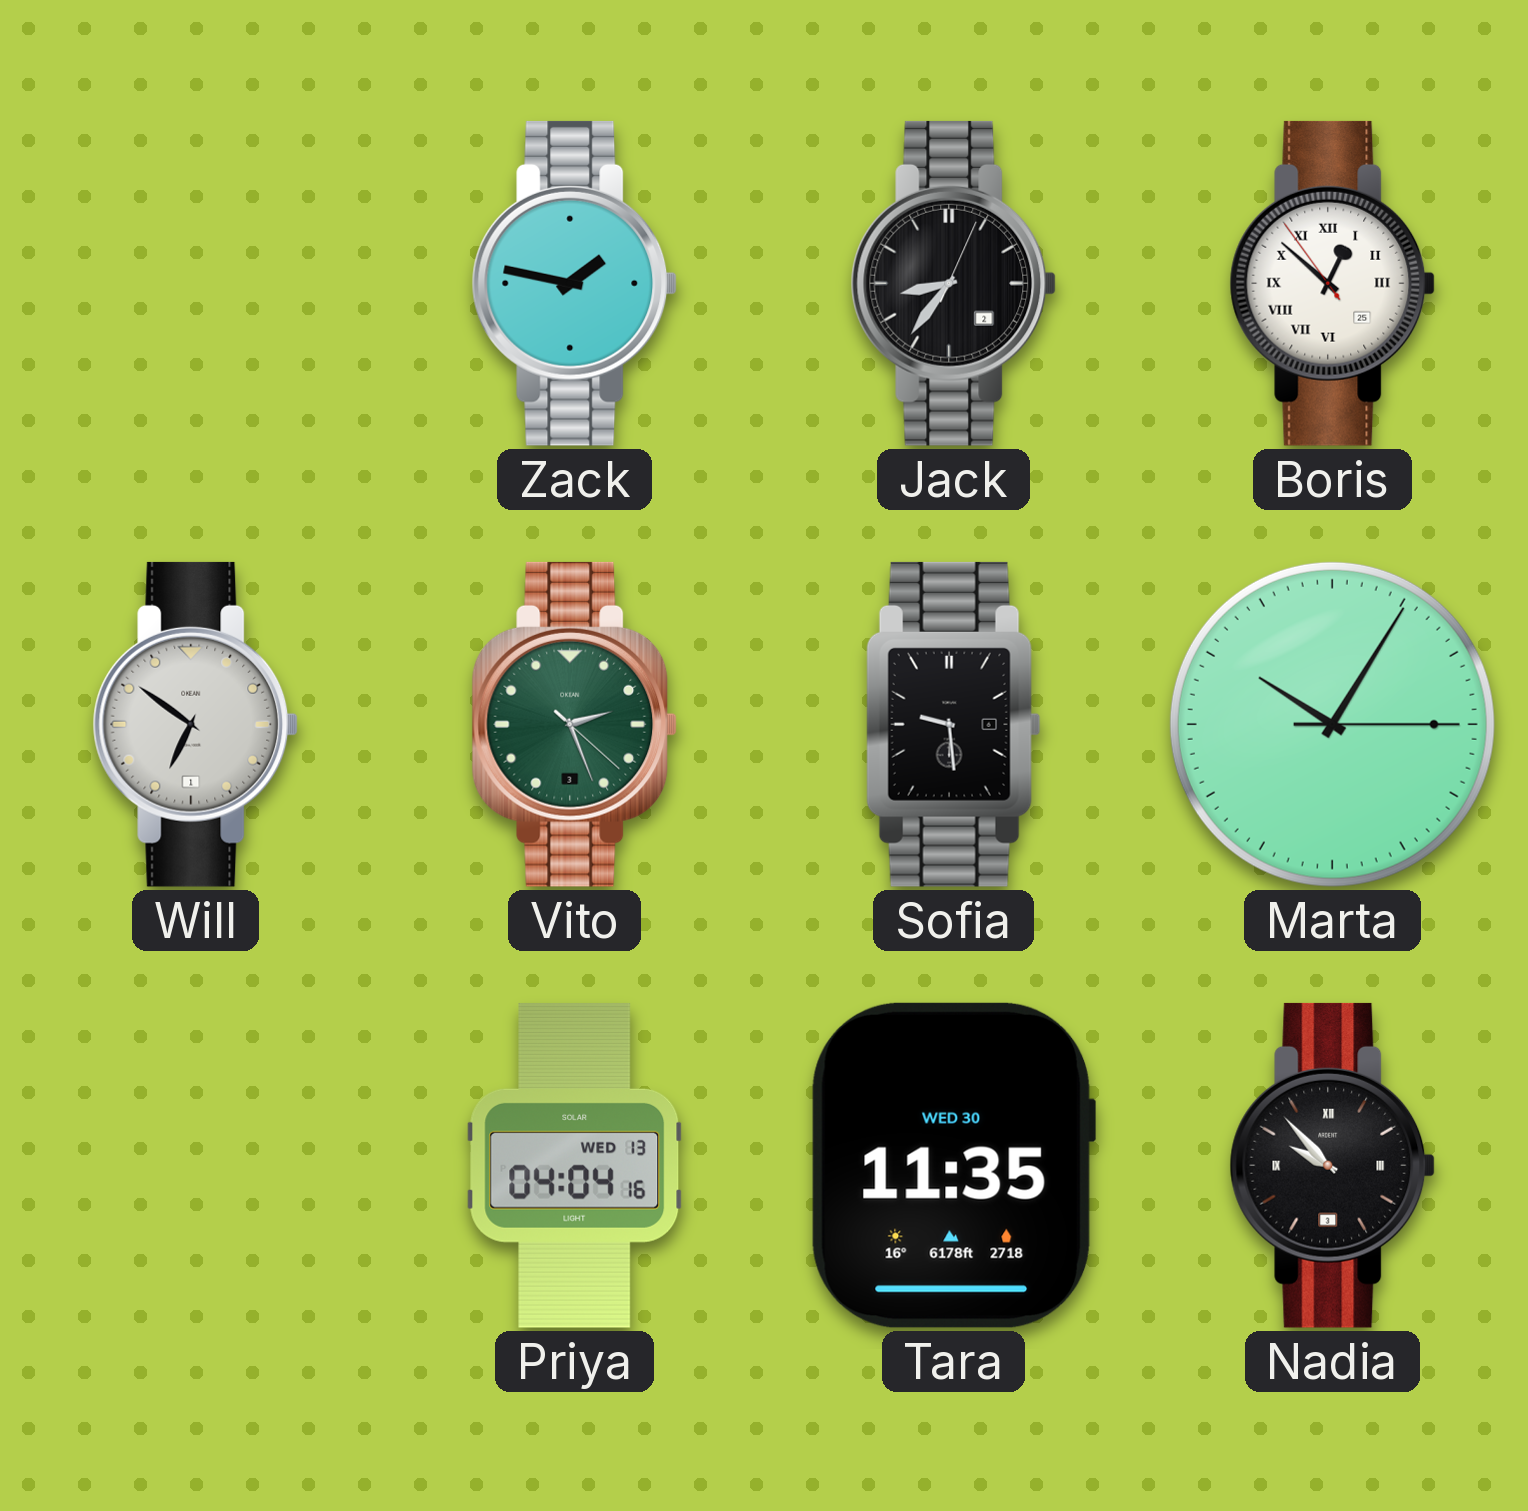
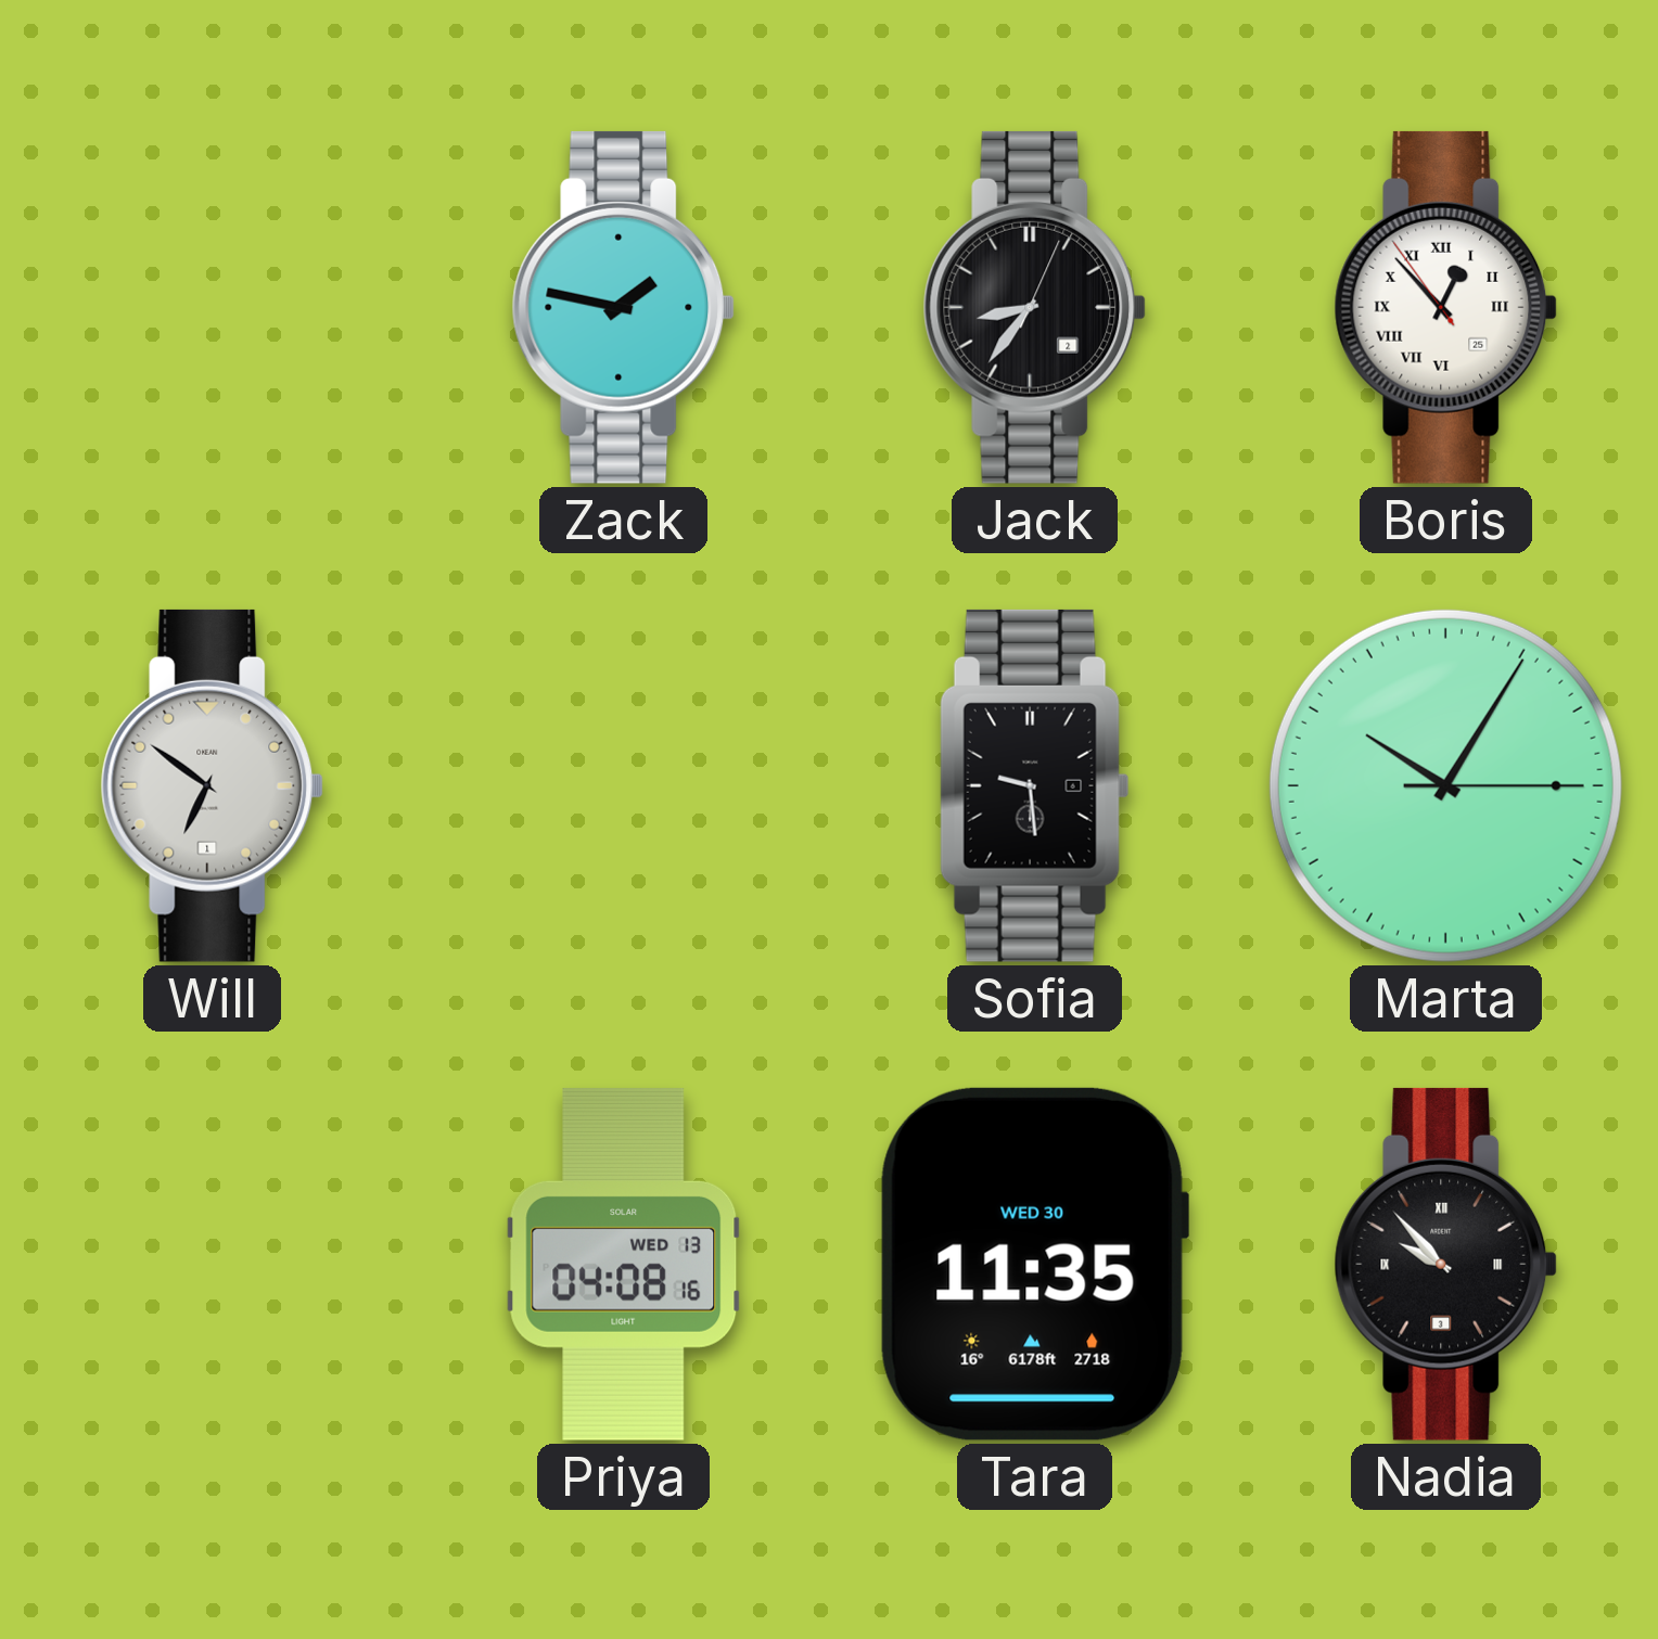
Boris: 12:51 -> 12:52
Vito: 2:26 -> none
Priya: 04:04 -> 04:08
